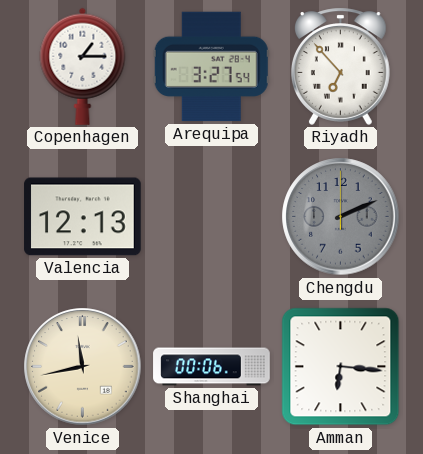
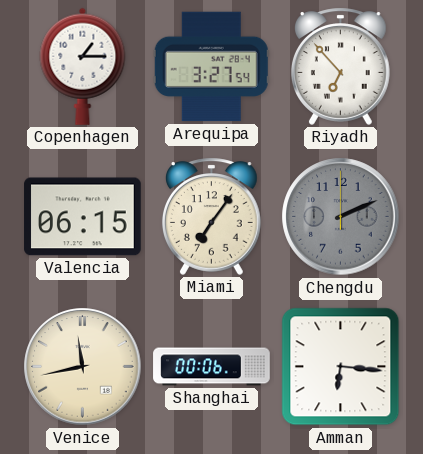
Valencia: 12:13 -> 06:15
Miami: none -> 7:06
